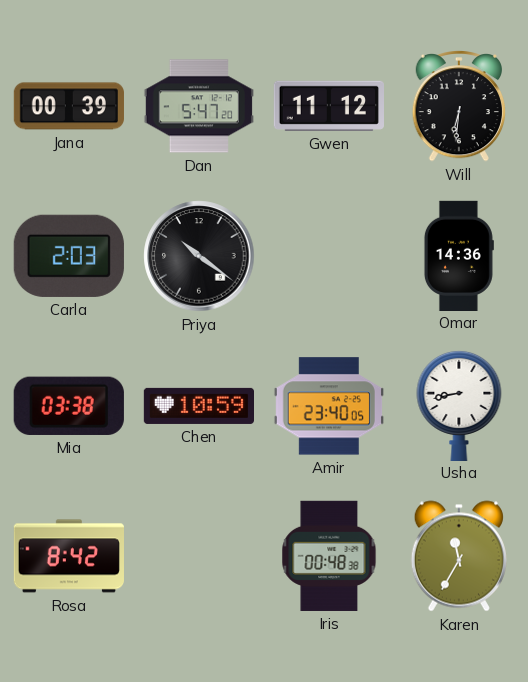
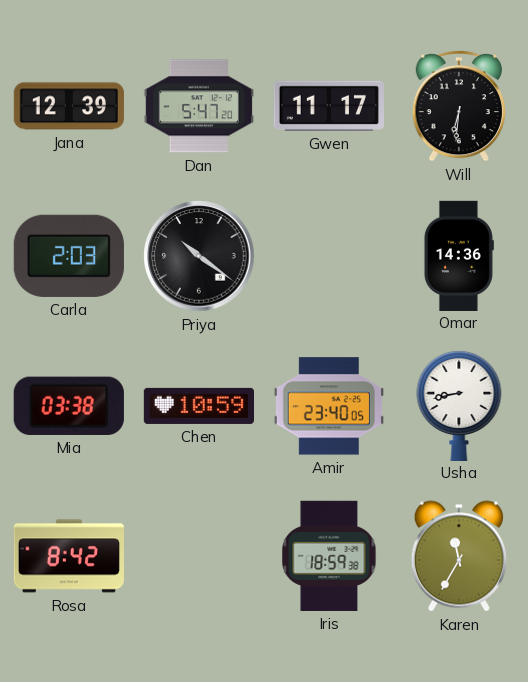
Jana: 00:39 -> 12:39
Gwen: 11:12 -> 11:17
Iris: 00:48 -> 18:59
